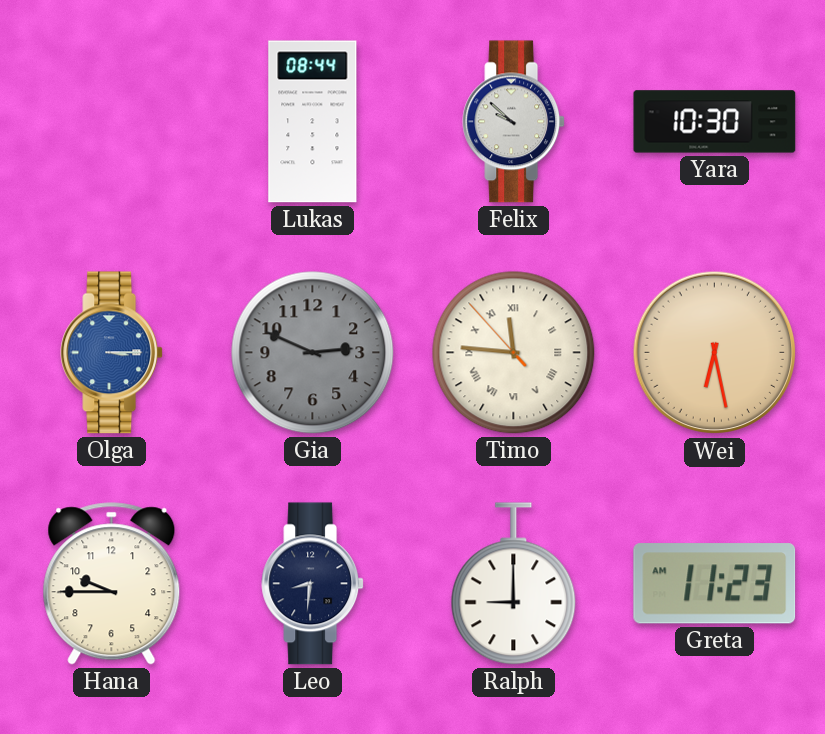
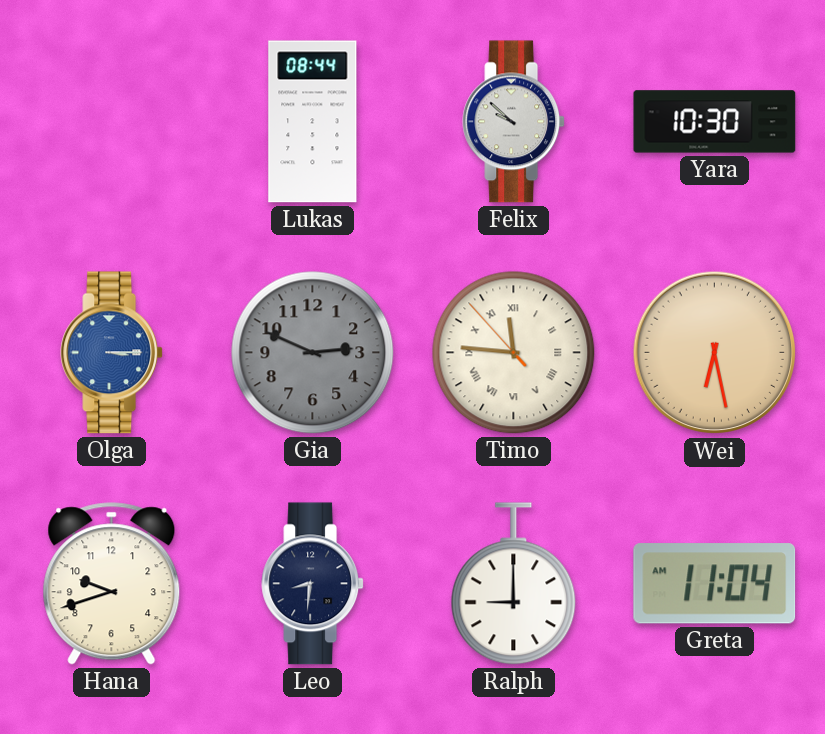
Hana: 9:45 -> 9:42
Greta: 11:23 -> 11:04
